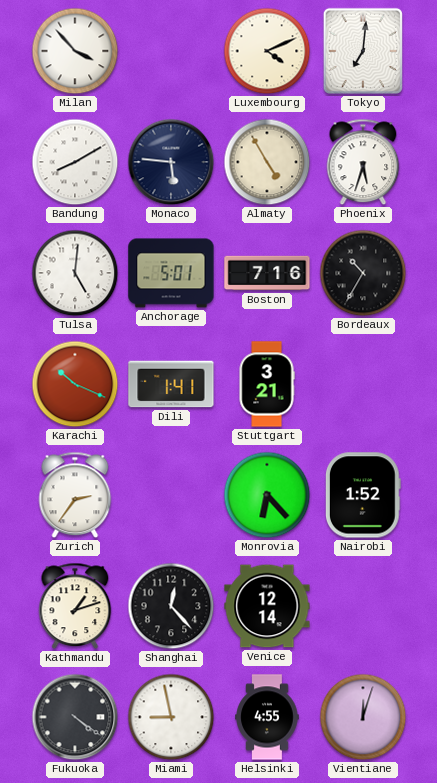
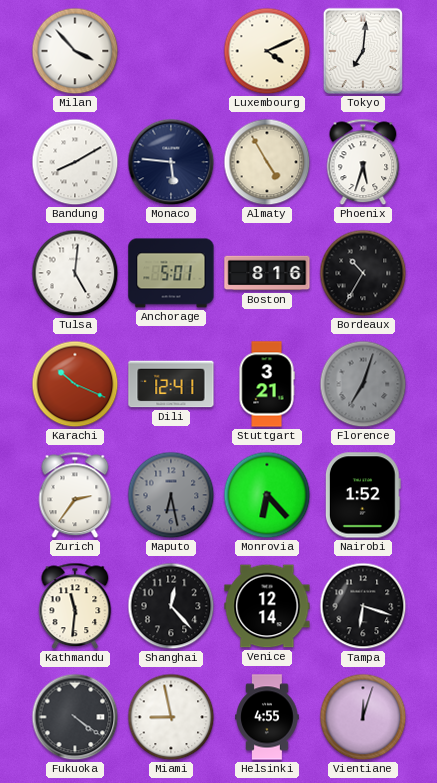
Boston: 7:16 -> 8:16
Dili: 1:41 -> 12:41
Florence: none -> 7:03
Maputo: none -> 6:28
Kathmandu: 1:12 -> 11:31
Tampa: none -> 6:18
